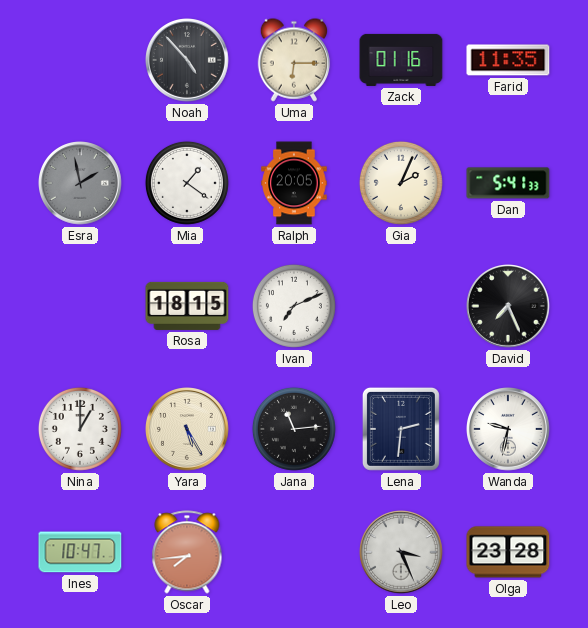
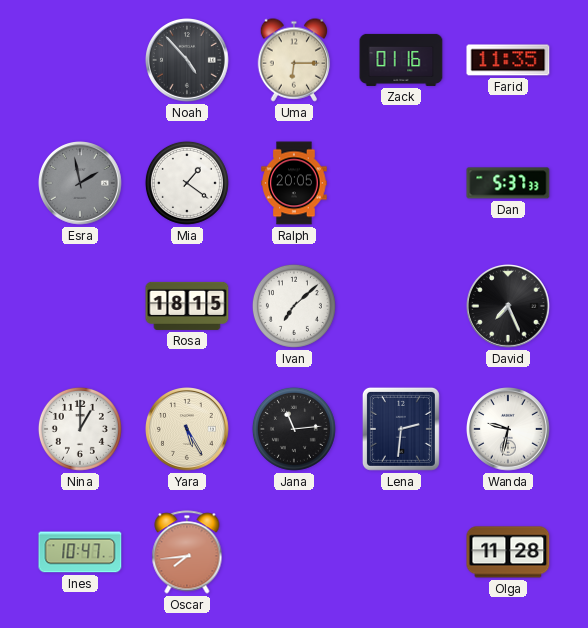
Gia: 2:04 -> none
Dan: 5:41 -> 5:37
Ivan: 7:11 -> 7:08
Leo: 3:26 -> none
Olga: 23:28 -> 11:28
